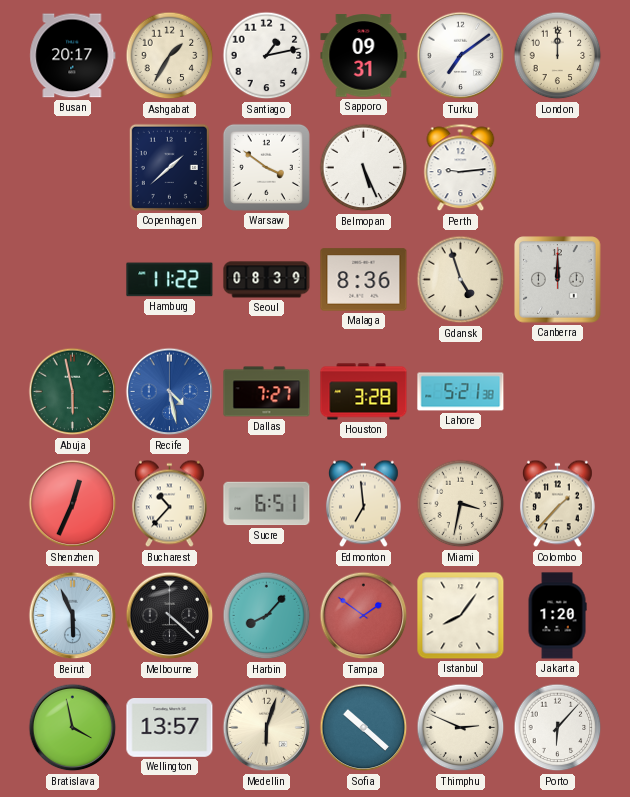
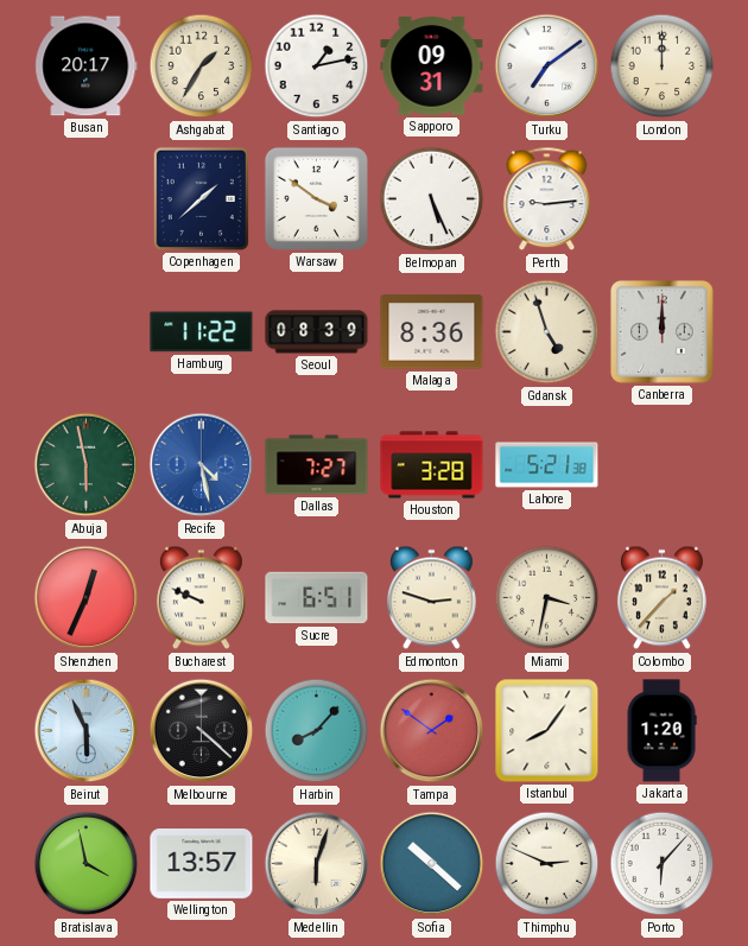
Bucharest: 10:37 -> 9:49
Edmonton: 6:59 -> 2:48
